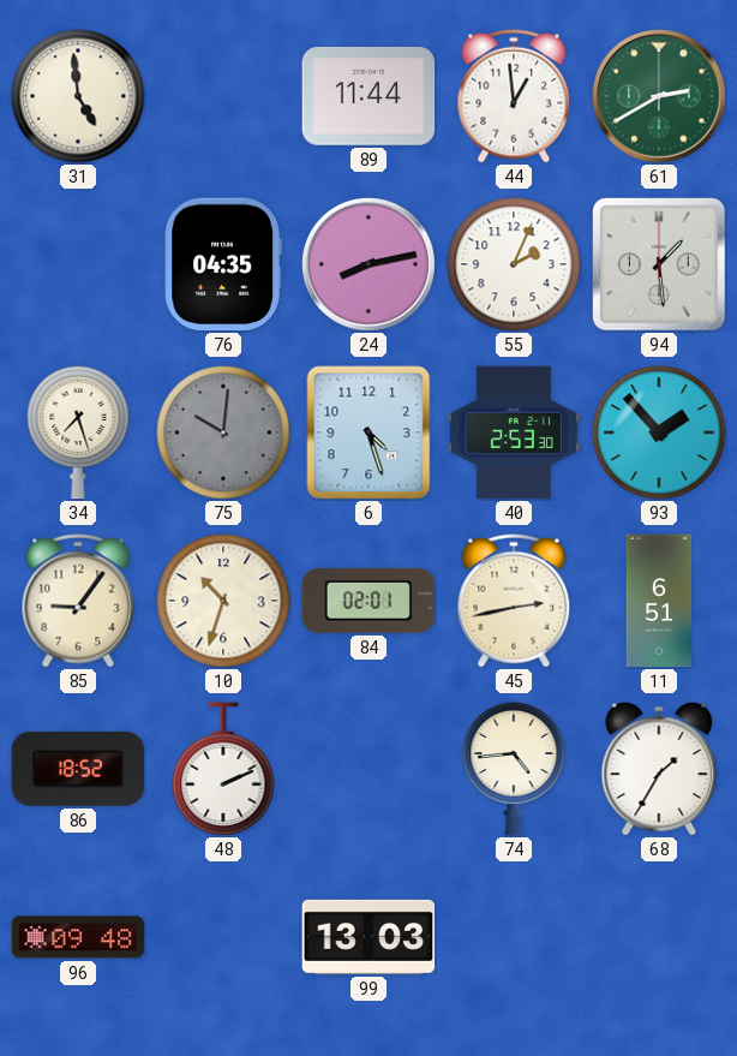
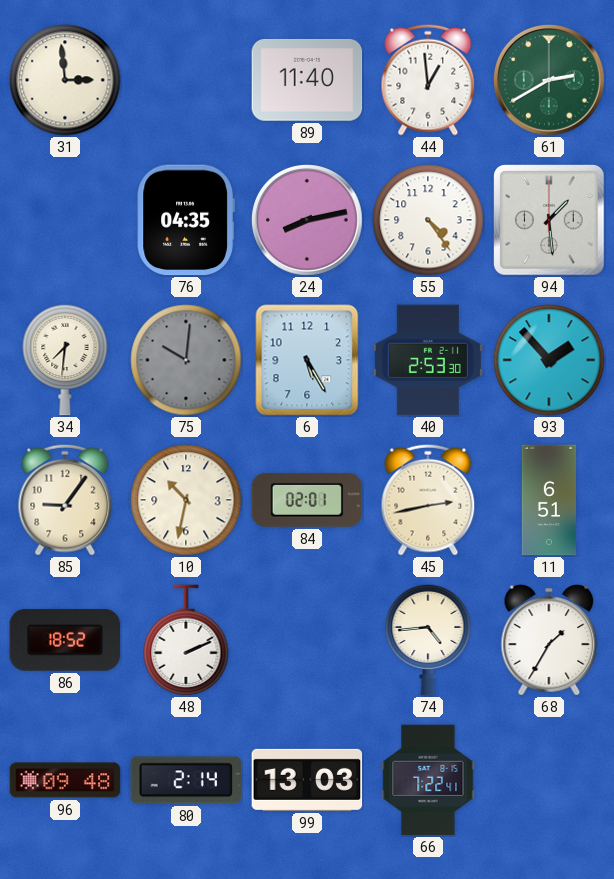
31: 4:59 -> 2:59
89: 11:44 -> 11:40
55: 2:04 -> 4:24
34: 7:27 -> 7:31
6: 4:27 -> 5:25
10: 10:33 -> 10:32
80: none -> 2:14
66: none -> 7:22
